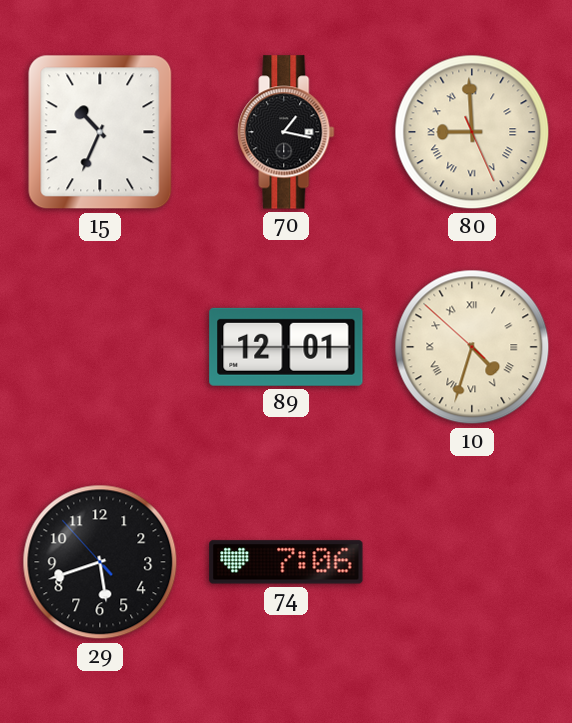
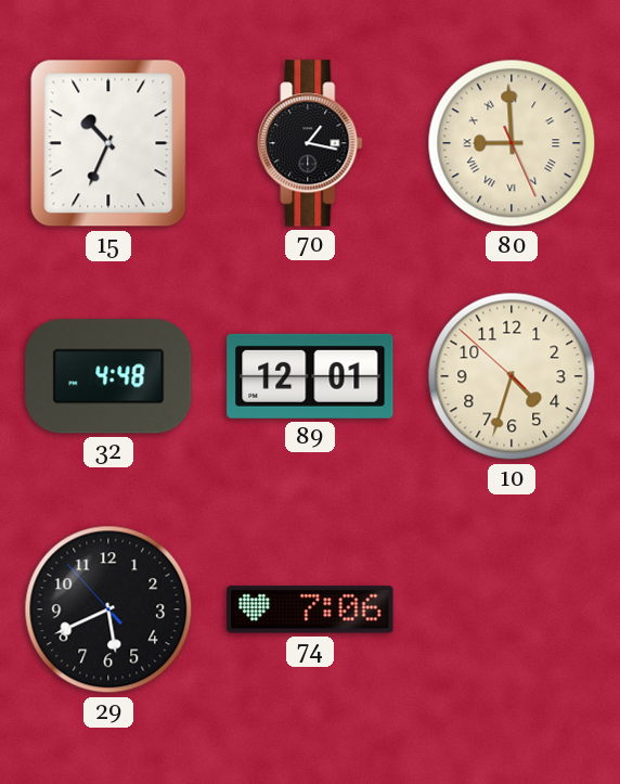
32: none -> 4:48
10 numerals: Roman -> Arabic
29: 5:41 -> 5:40
